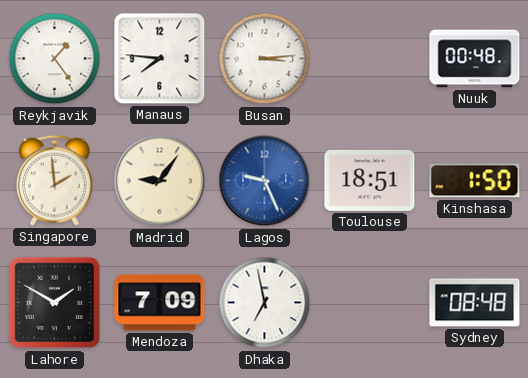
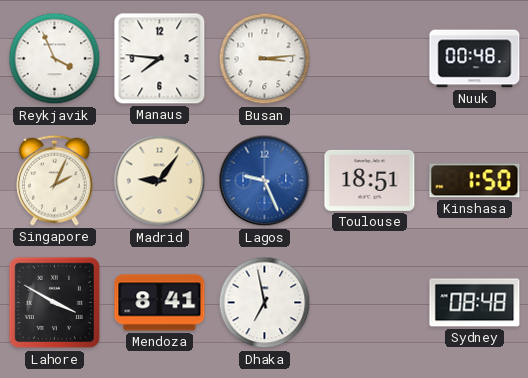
Reykjavik: 1:24 -> 3:56
Singapore: 1:59 -> 2:04
Lahore: 1:50 -> 3:50
Mendoza: 7:09 -> 8:41
